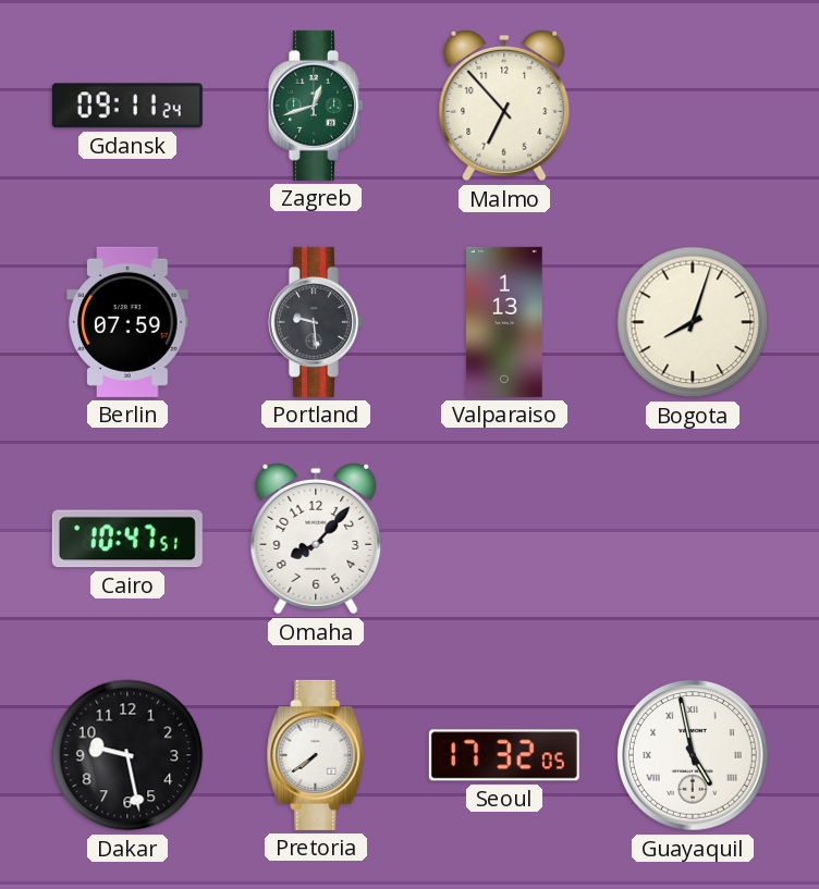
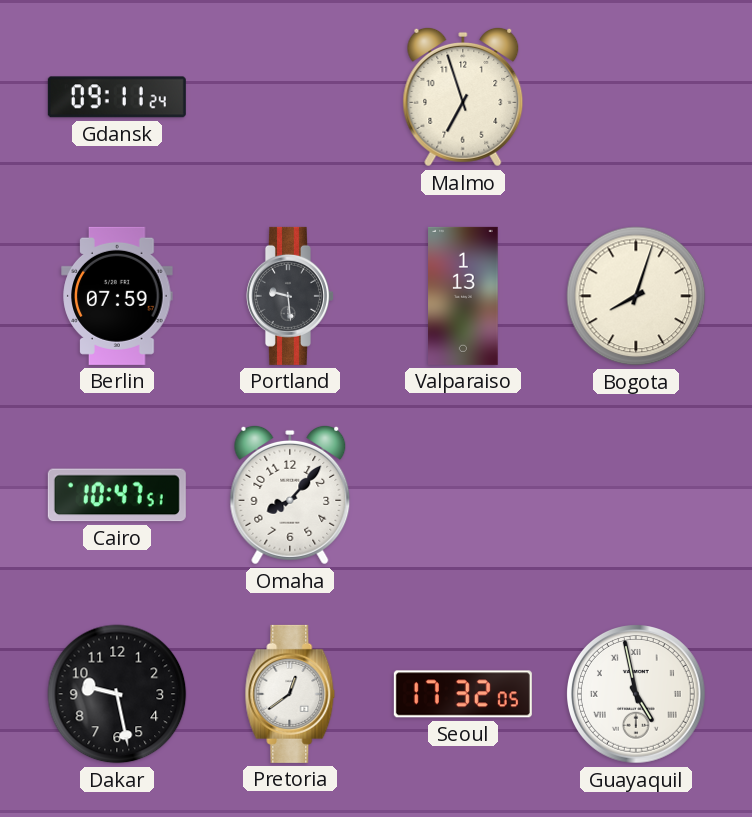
Zagreb: 12:42 -> none
Malmo: 6:53 -> 6:57
Pretoria: 7:39 -> 12:39
